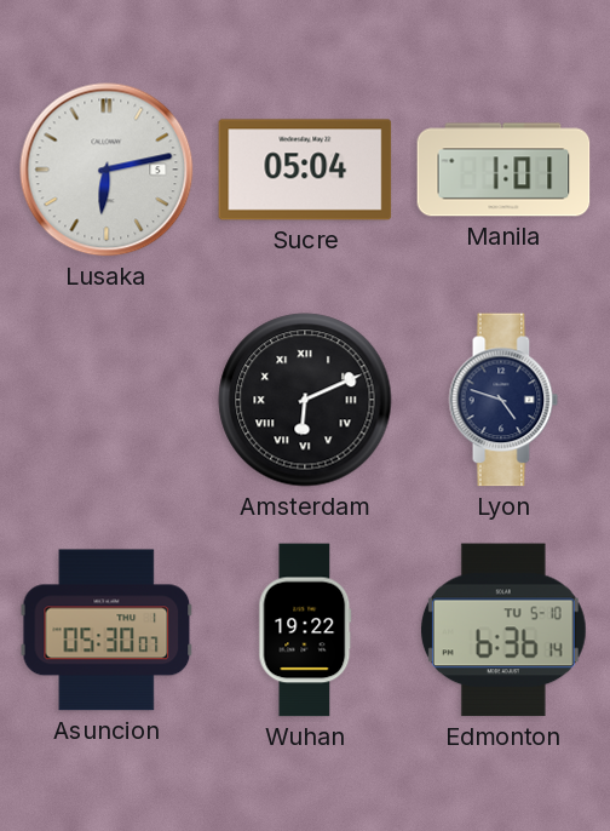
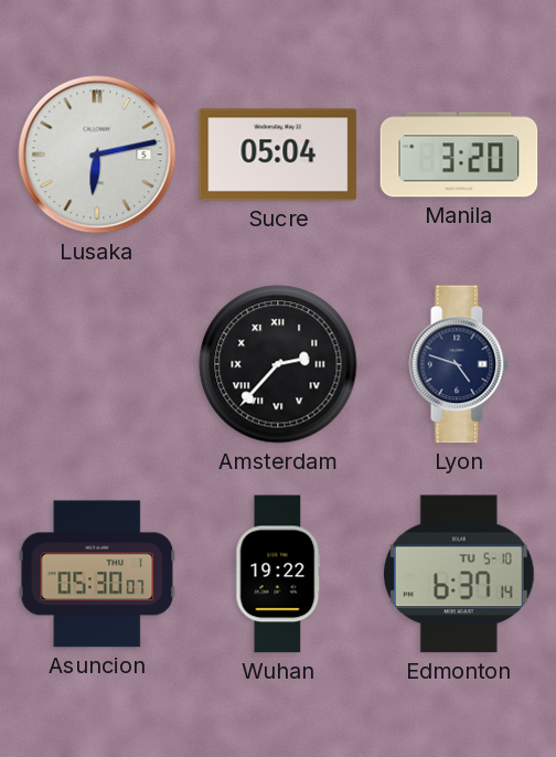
Manila: 1:01 -> 3:20
Amsterdam: 6:11 -> 2:37
Edmonton: 6:36 -> 6:37
